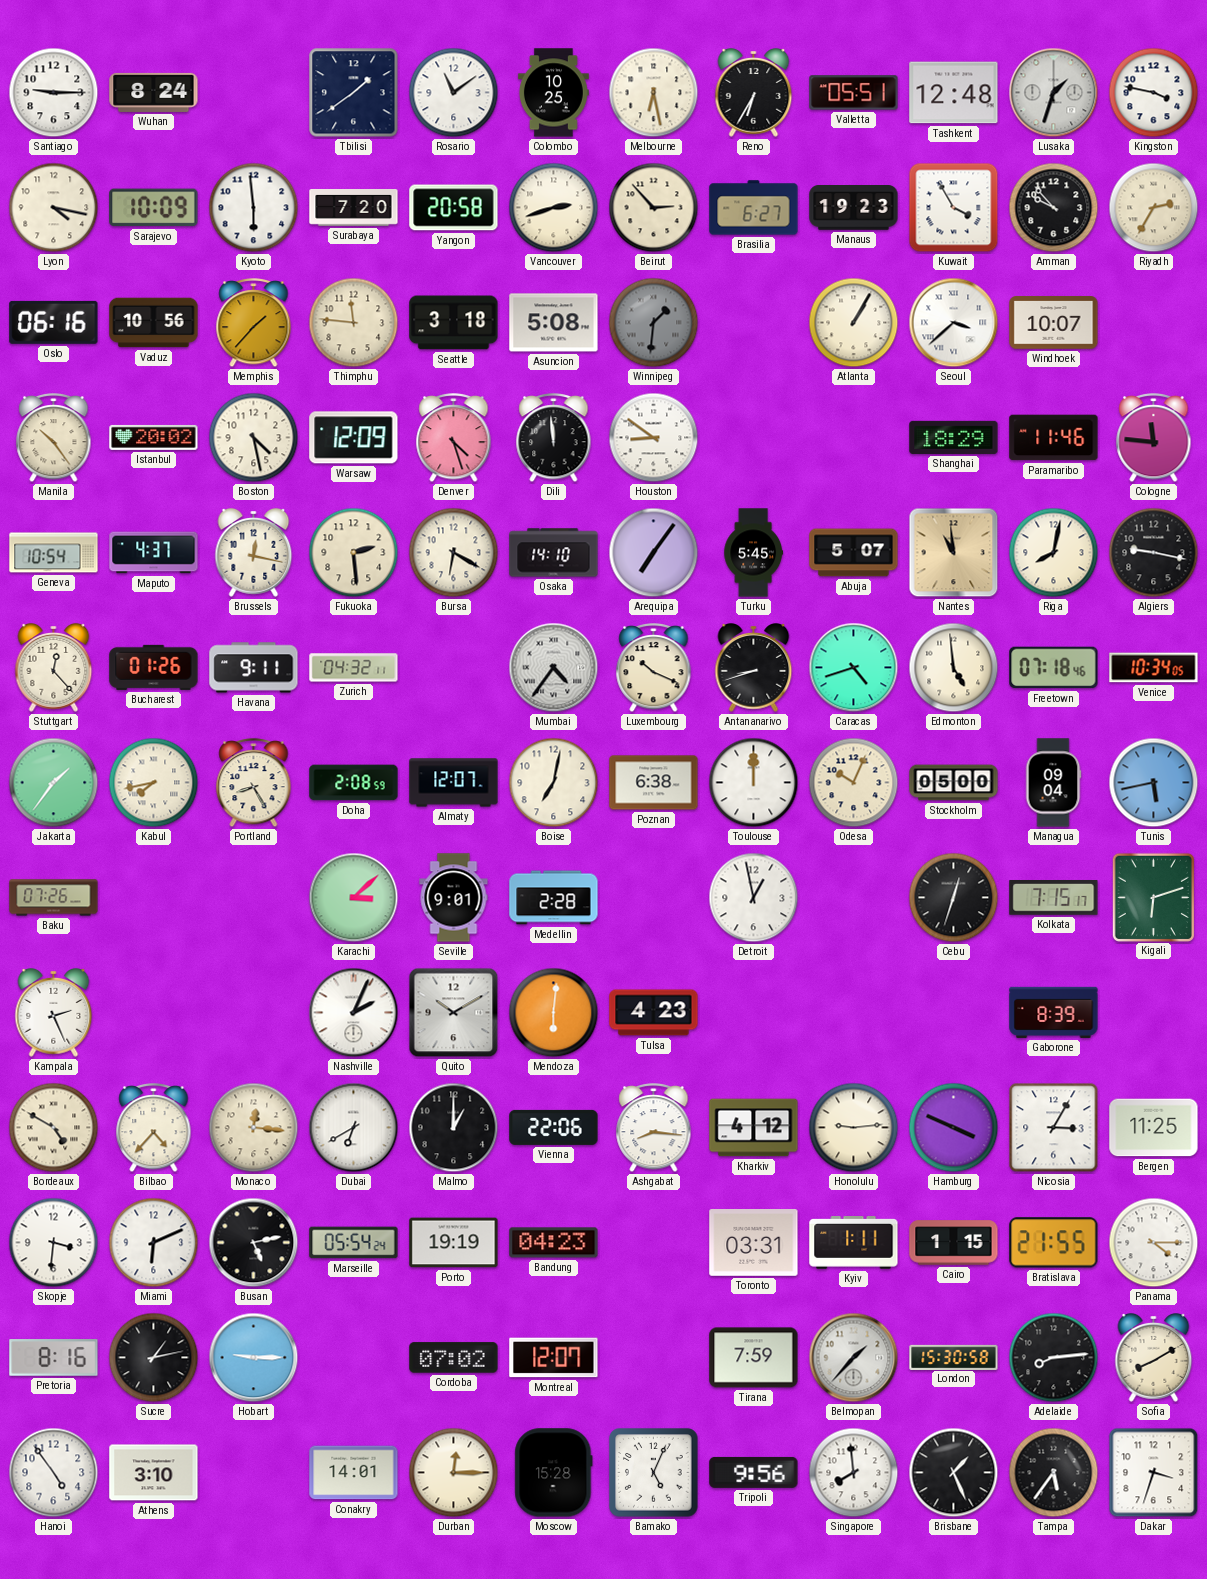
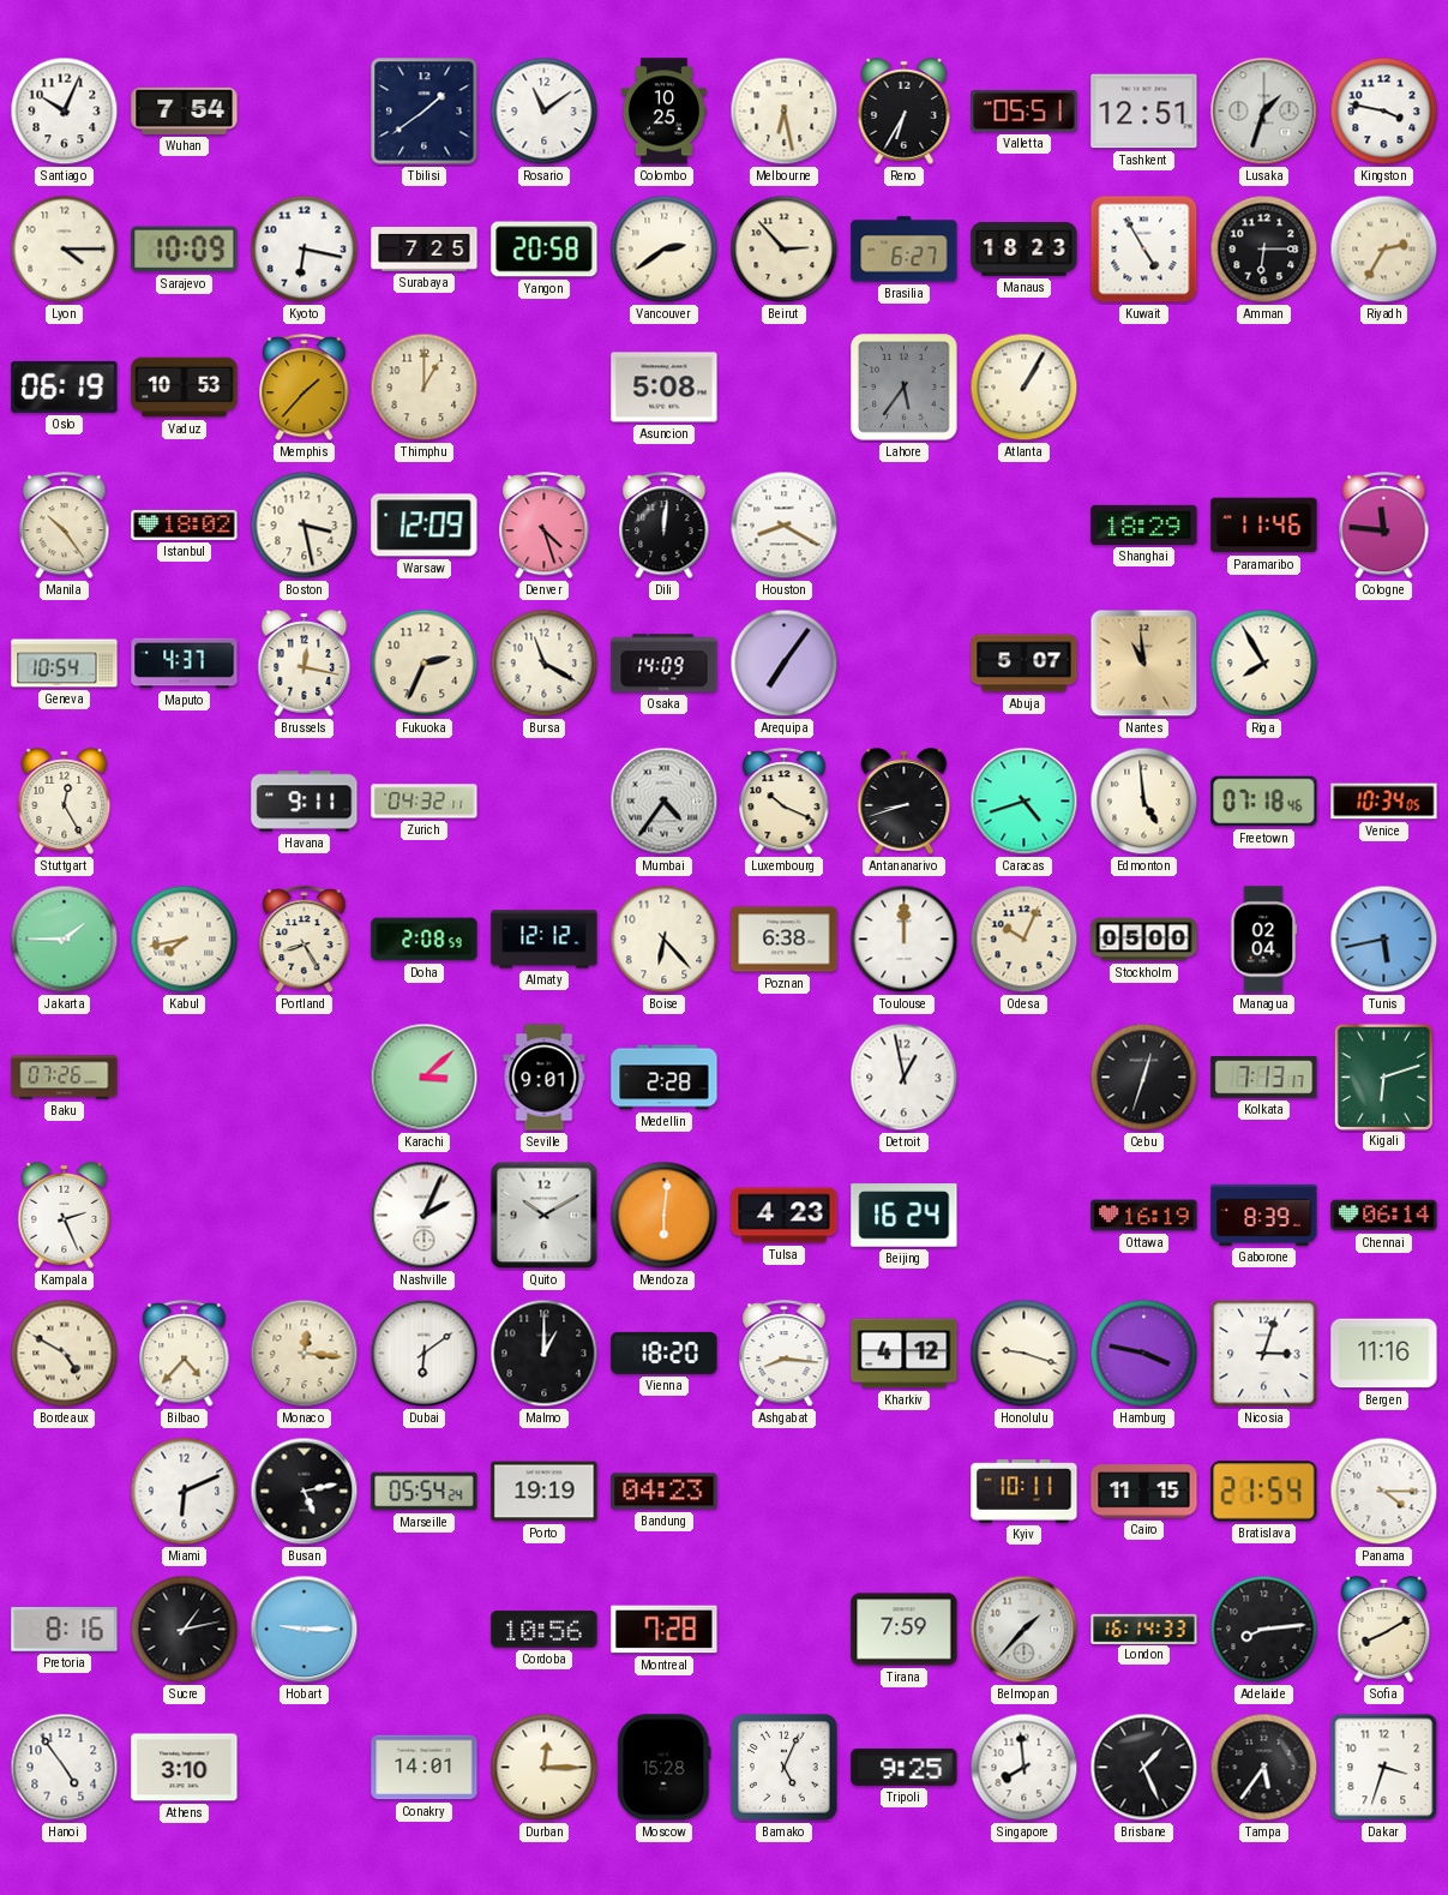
Santiago: 9:15 -> 10:04
Wuhan: 8:24 -> 7:54
Tashkent: 12:48 -> 12:51
Lyon: 4:17 -> 4:15
Kyoto: 5:59 -> 6:17
Surabaya: 7:20 -> 7:25
Vancouver: 2:42 -> 2:39
Manaus: 19:23 -> 18:23
Kuwait: 3:55 -> 4:55
Amman: 9:53 -> 6:15
Oslo: 06:16 -> 06:19
Vaduz: 10:56 -> 10:53
Thimphu: 11:46 -> 1:00
Seattle: 3:18 -> none
Winnipeg: 1:31 -> none
Lahore: none -> 5:36
Seoul: 3:38 -> none
Windhoek: 10:07 -> none
Istanbul: 20:02 -> 18:02
Boston: 4:28 -> 3:28
Dili: 11:59 -> 12:01
Houston: 8:51 -> 8:20
Fukuoka: 2:29 -> 2:34
Bursa: 6:20 -> 11:20
Osaka: 14:10 -> 14:09
Turku: 5:45 -> none
Riga: 8:02 -> 7:55
Algiers: 9:17 -> none
Stuttgart: 12:23 -> 12:25
Bucharest: 01:26 -> none
Jakarta: 1:36 -> 1:45
Almaty: 12:07 -> 12:12
Boise: 7:02 -> 6:23
Managua: 09:04 -> 02:04
Kolkata: 7:15 -> 7:13
Beijing: none -> 16:24
Ottawa: none -> 16:19
Chennai: none -> 06:14
Dubai: 6:40 -> 6:09
Vienna: 22:06 -> 18:20
Honolulu: 9:14 -> 9:18
Hamburg: 3:49 -> 3:47
Nicosia: 3:05 -> 3:03
Bergen: 11:25 -> 11:16
Skopje: 3:31 -> none
Toronto: 03:31 -> none
Kyiv: 1:11 -> 10:11
Cairo: 1:15 -> 11:15
Bratislava: 21:55 -> 21:54
Cordoba: 07:02 -> 10:56
Montreal: 12:07 -> 7:28
London: 15:30 -> 16:14
Tripoli: 9:56 -> 9:25
